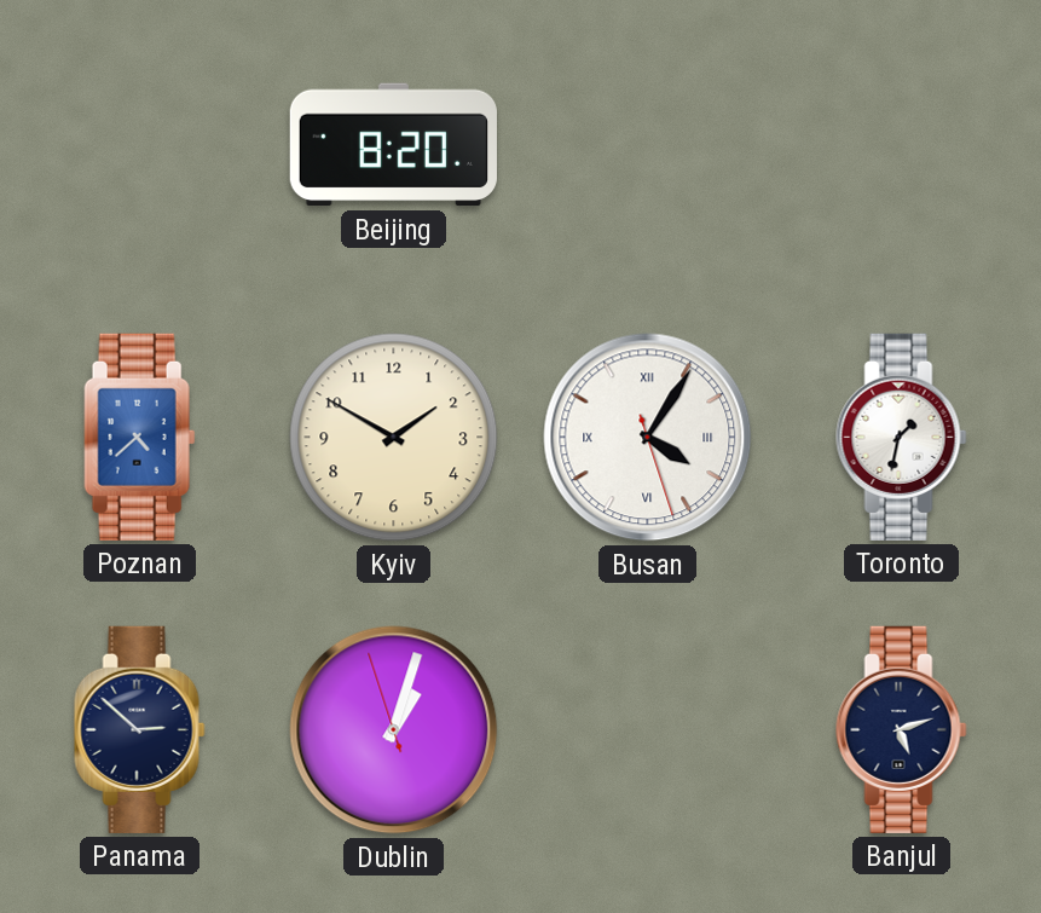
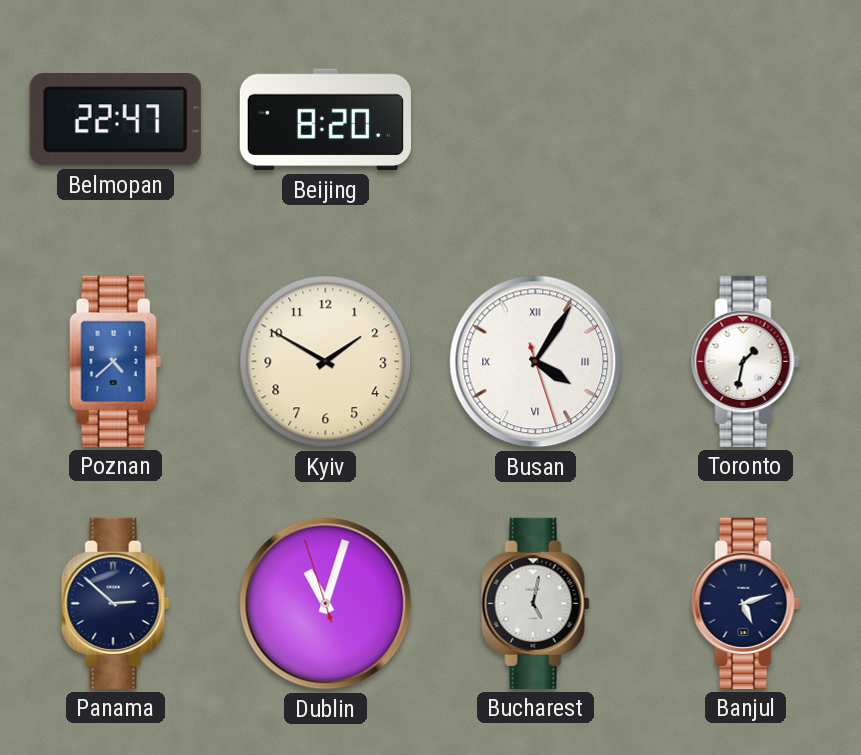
Belmopan: none -> 22:47
Dublin: 1:02 -> 11:02
Bucharest: none -> 5:02
